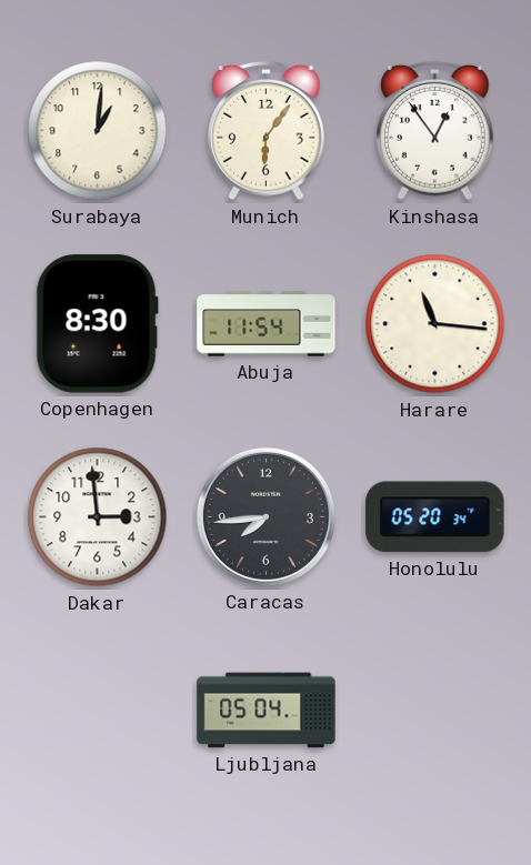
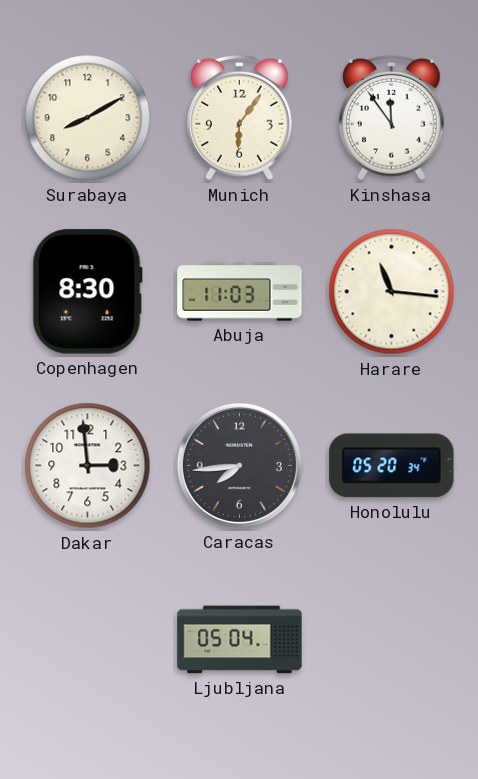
Surabaya: 1:01 -> 8:10
Kinshasa: 12:54 -> 11:54
Abuja: 11:54 -> 11:03
